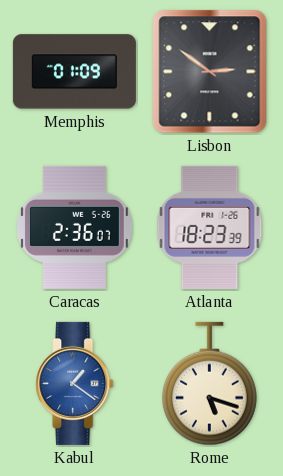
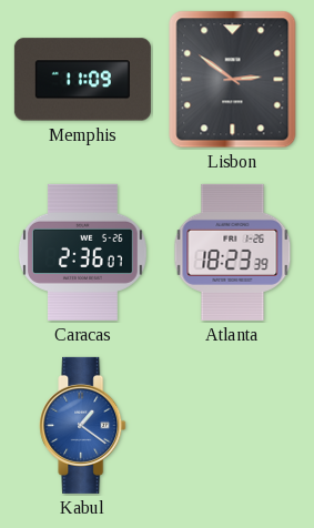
Memphis: 01:09 -> 11:09
Rome: 5:18 -> none
